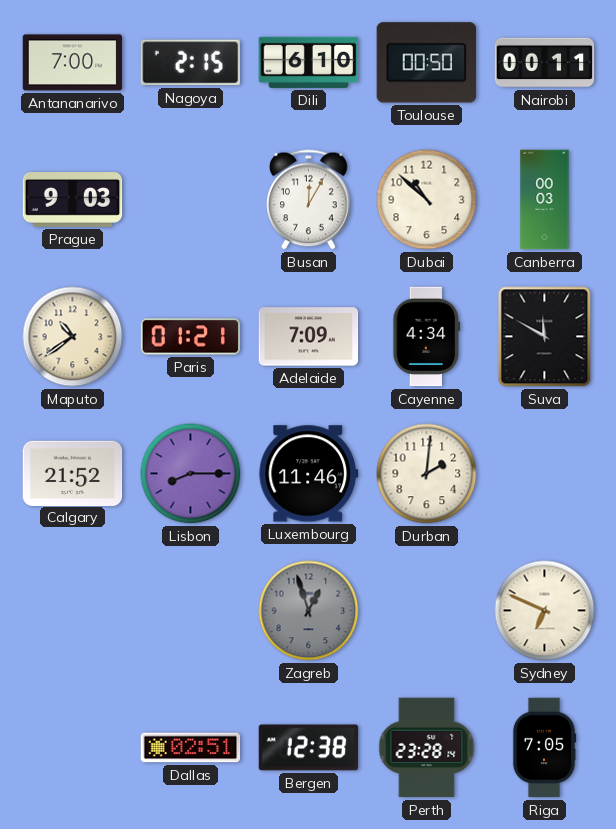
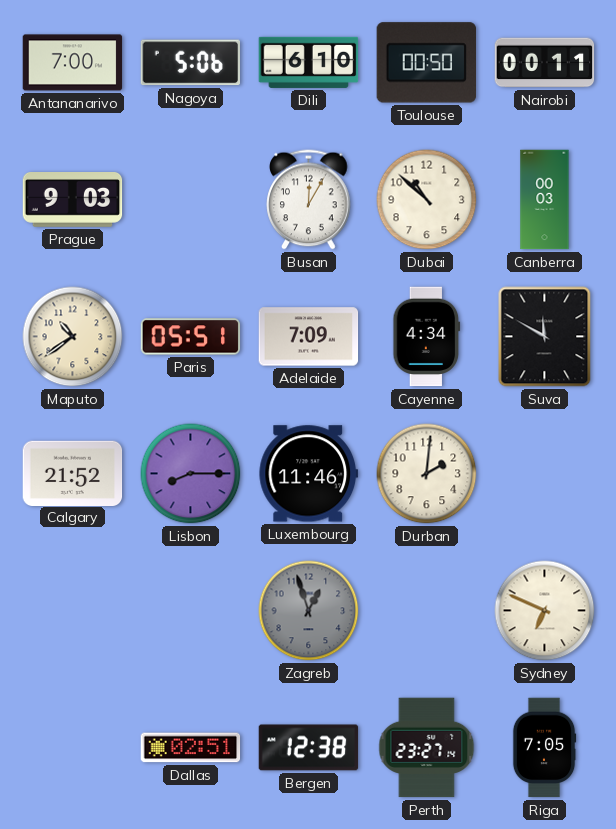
Nagoya: 2:15 -> 5:06
Paris: 01:21 -> 05:51
Perth: 23:28 -> 23:27
